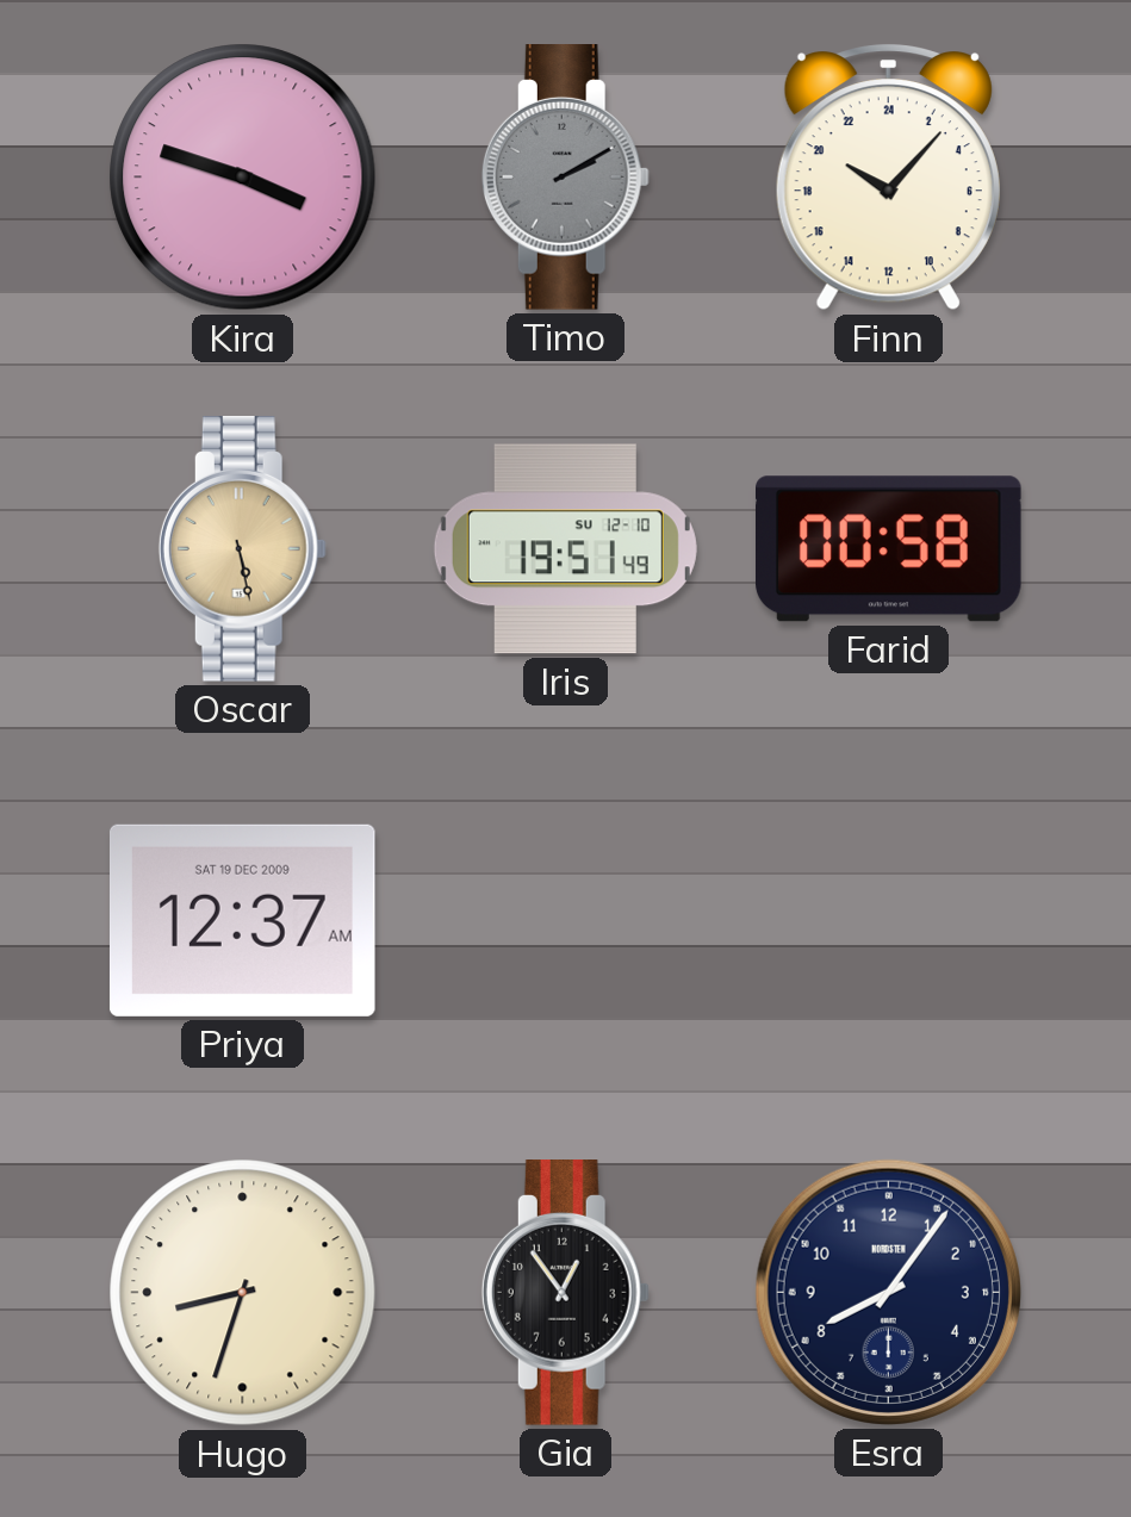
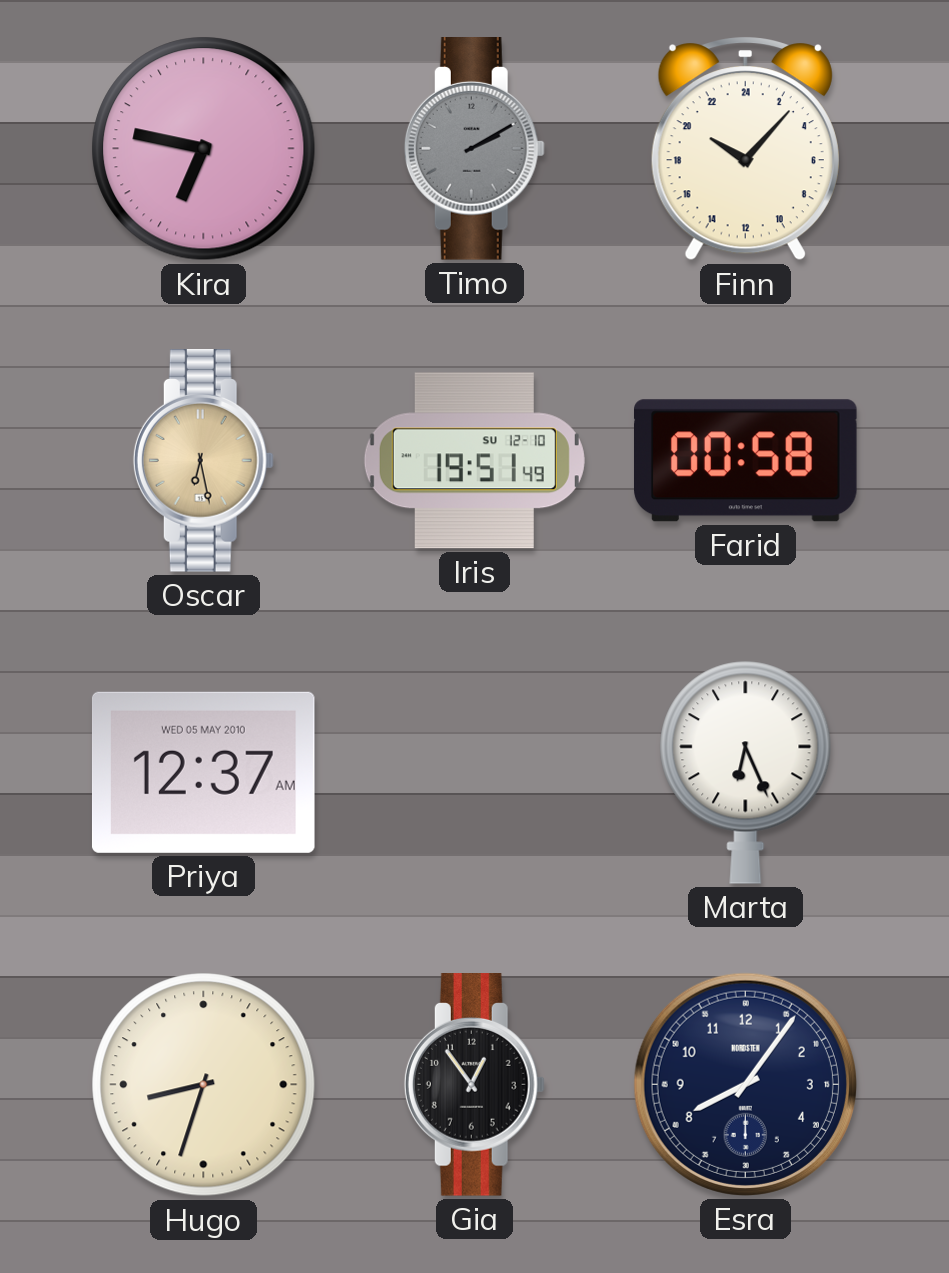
Kira: 3:48 -> 6:47
Oscar: 5:28 -> 6:28
Priya date: SAT 19 DEC 2009 -> WED 05 MAY 2010
Marta: none -> 6:26
